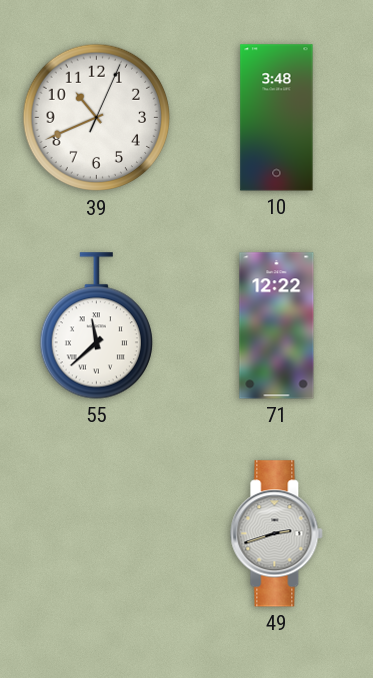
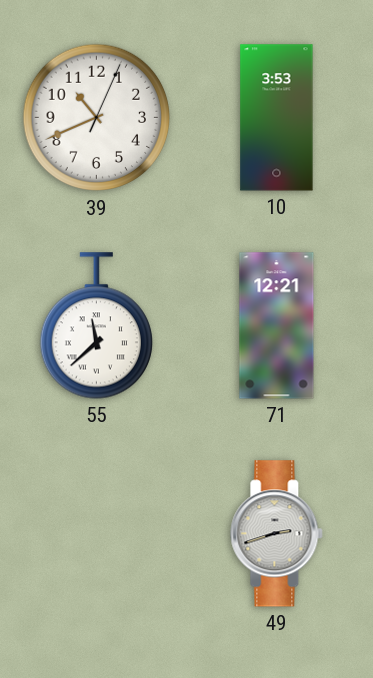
10: 3:48 -> 3:53
71: 12:22 -> 12:21
